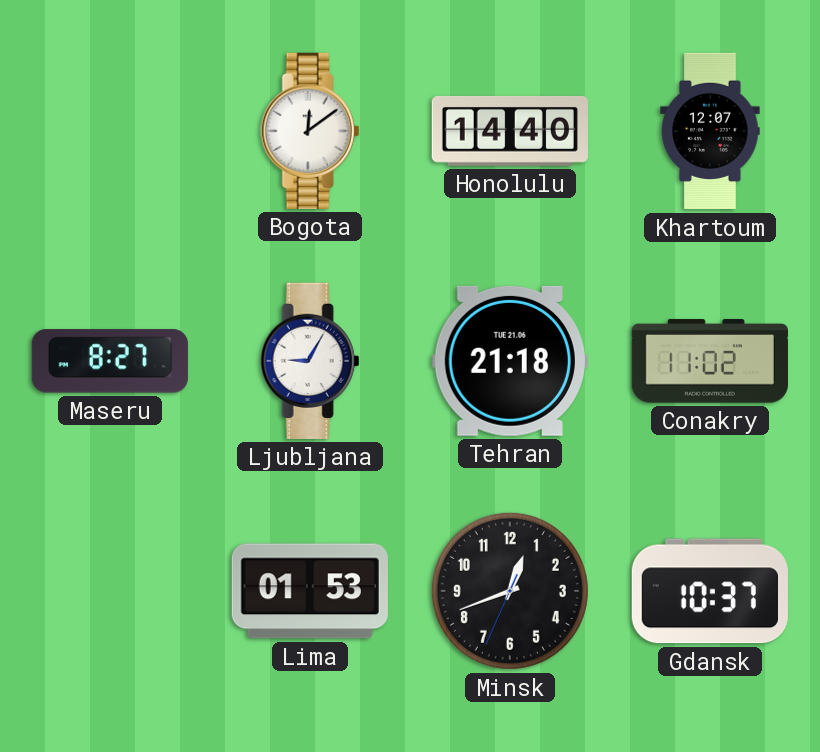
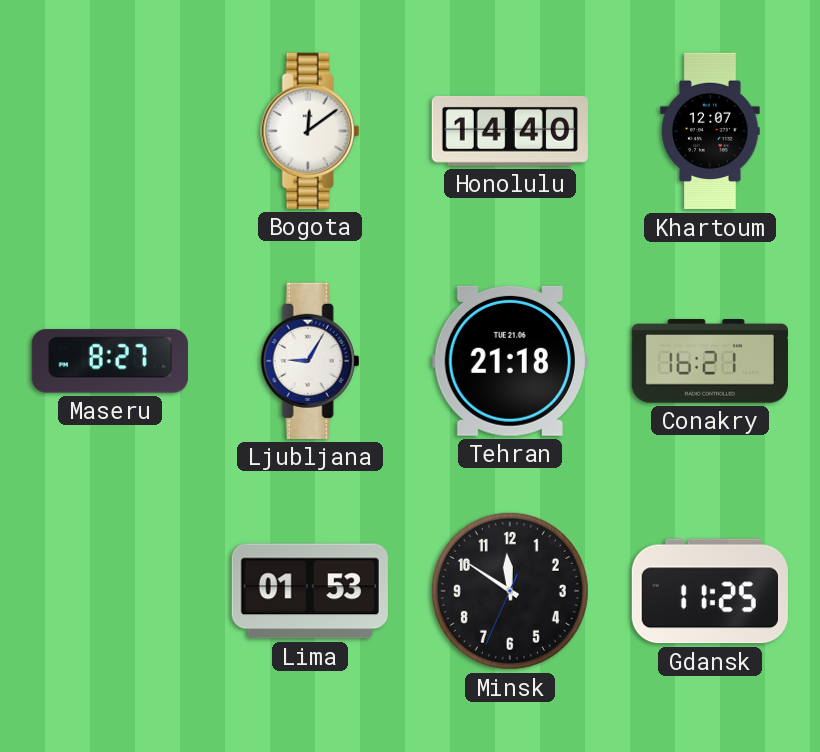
Conakry: 11:02 -> 16:21
Minsk: 12:41 -> 11:50
Gdansk: 10:37 -> 11:25
